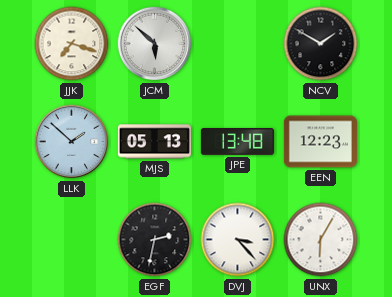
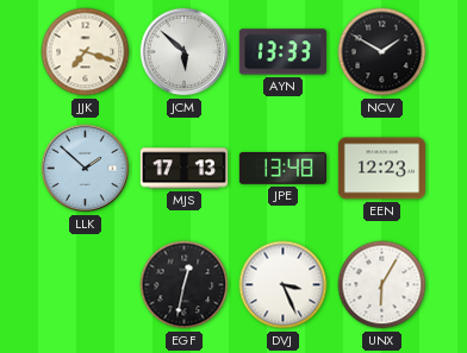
AYN: none -> 13:33
MJS: 05:13 -> 17:13
EGF: 2:32 -> 12:32
DVJ: 3:23 -> 3:26
